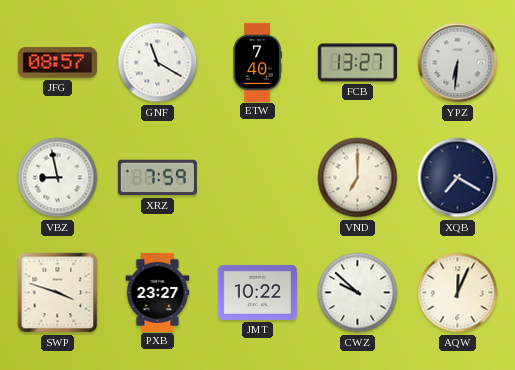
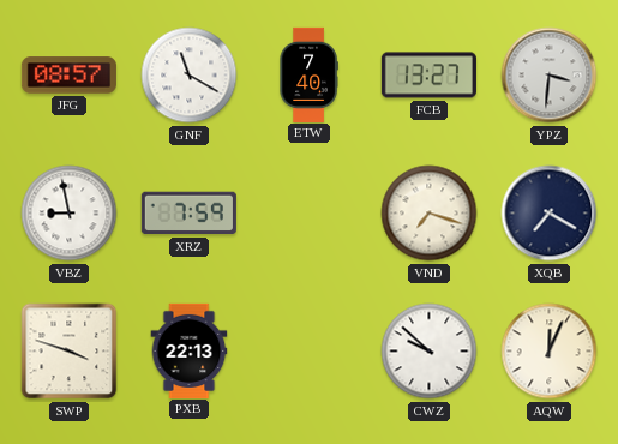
YPZ: 6:31 -> 3:31
VND: 7:00 -> 7:18
PXB: 23:27 -> 22:13
JMT: 10:22 -> none
